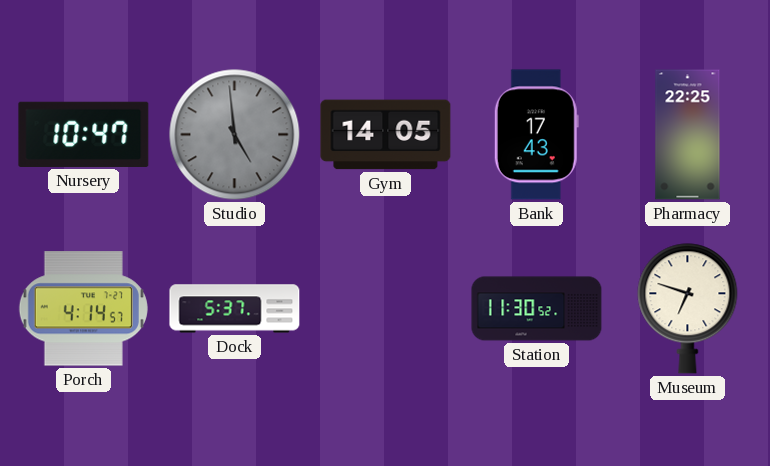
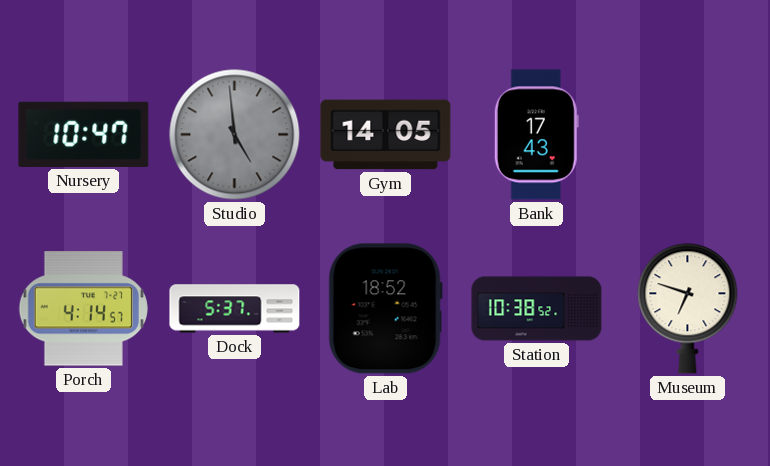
Pharmacy: 22:25 -> none
Lab: none -> 18:52
Station: 11:30 -> 10:38
